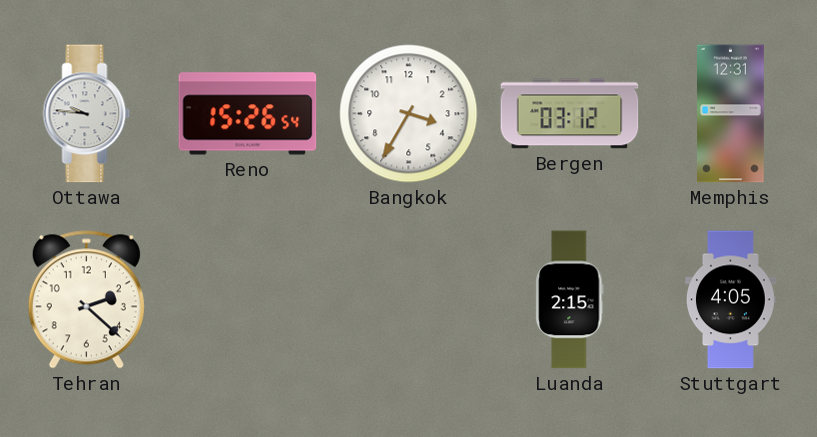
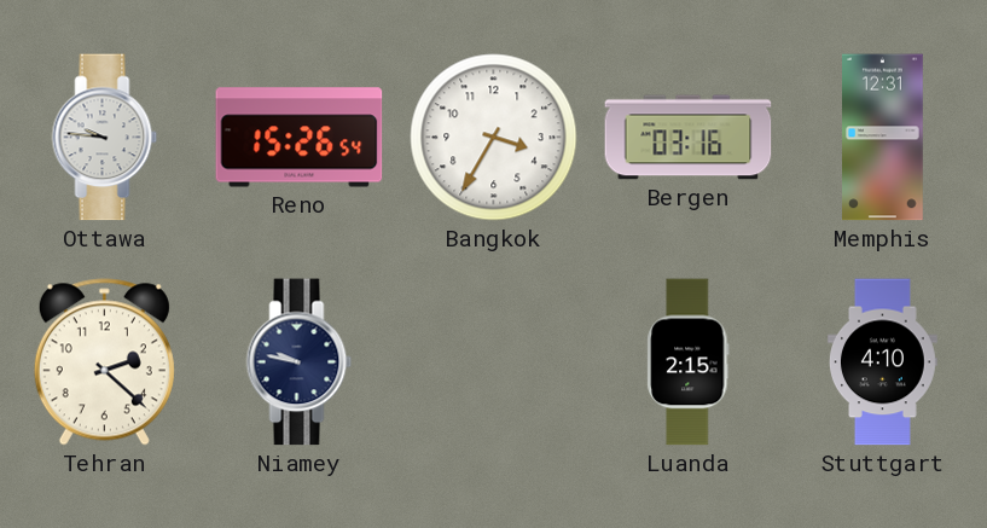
Bergen: 03:12 -> 03:16
Niamey: none -> 9:47
Stuttgart: 4:05 -> 4:10
